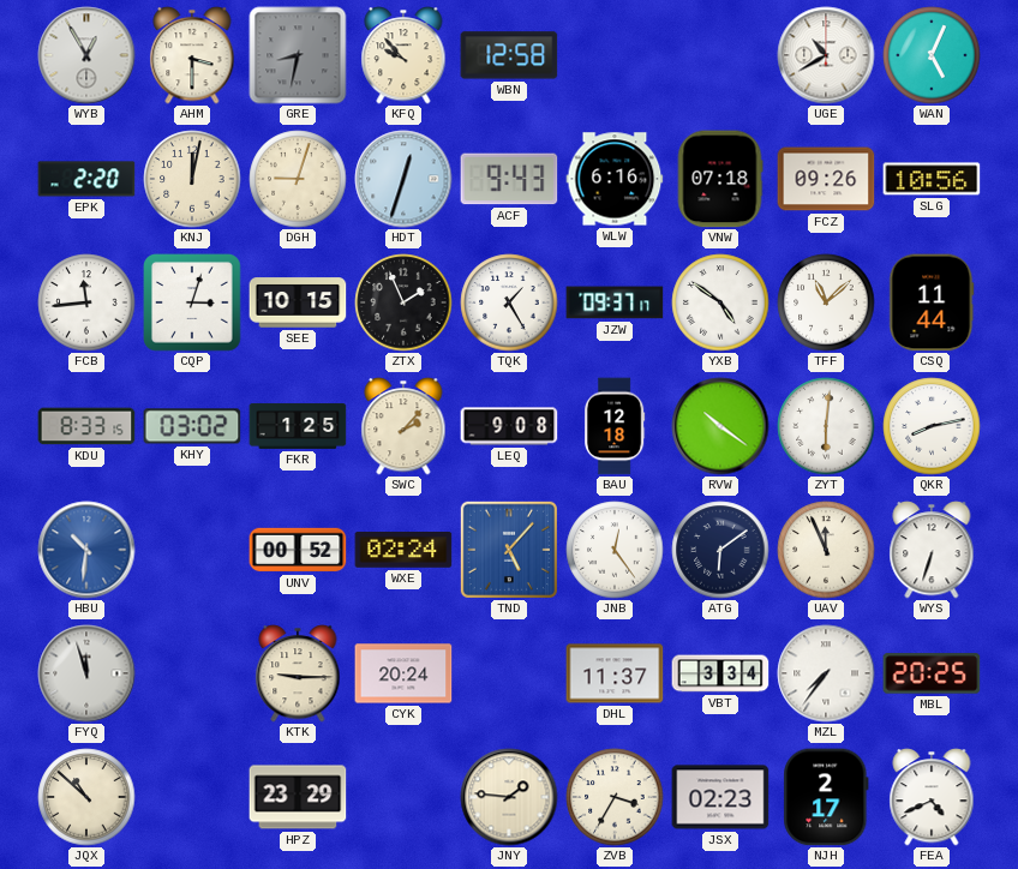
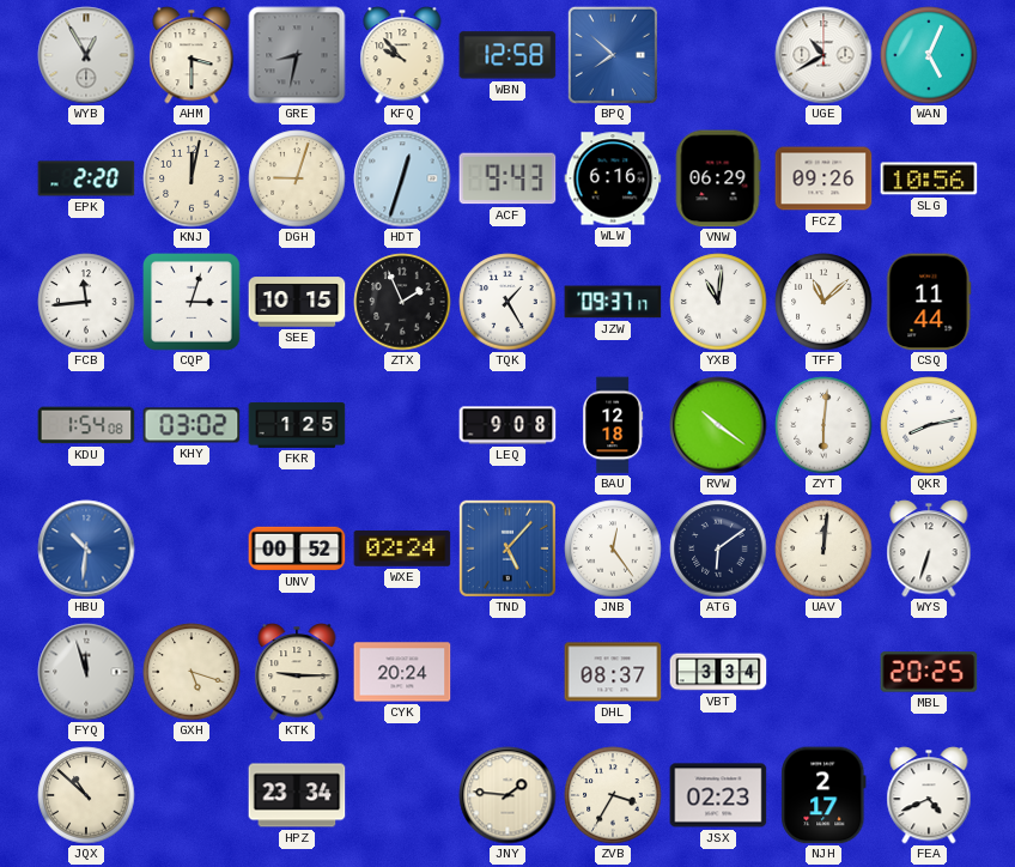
BPQ: none -> 7:52
VNW: 07:18 -> 06:29
YXB: 4:51 -> 11:01
KDU: 8:33 -> 1:54
SWC: 2:07 -> none
UAV: 11:56 -> 12:01
GXH: none -> 5:18
DHL: 11:37 -> 08:37
MZL: 7:36 -> none
HPZ: 23:29 -> 23:34
